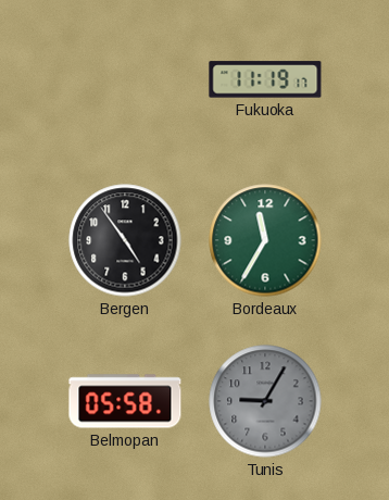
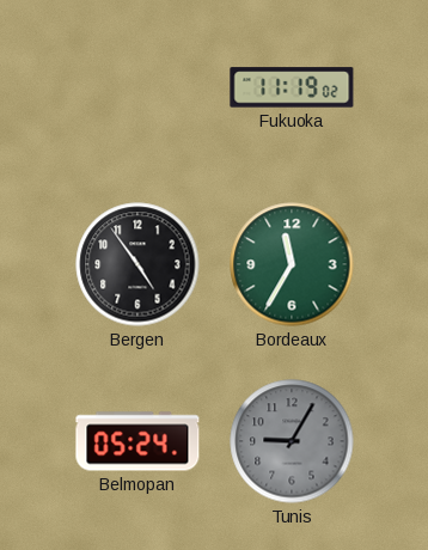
Fukuoka: 11:19:17 -> 11:19:02
Belmopan: 05:58 -> 05:24
